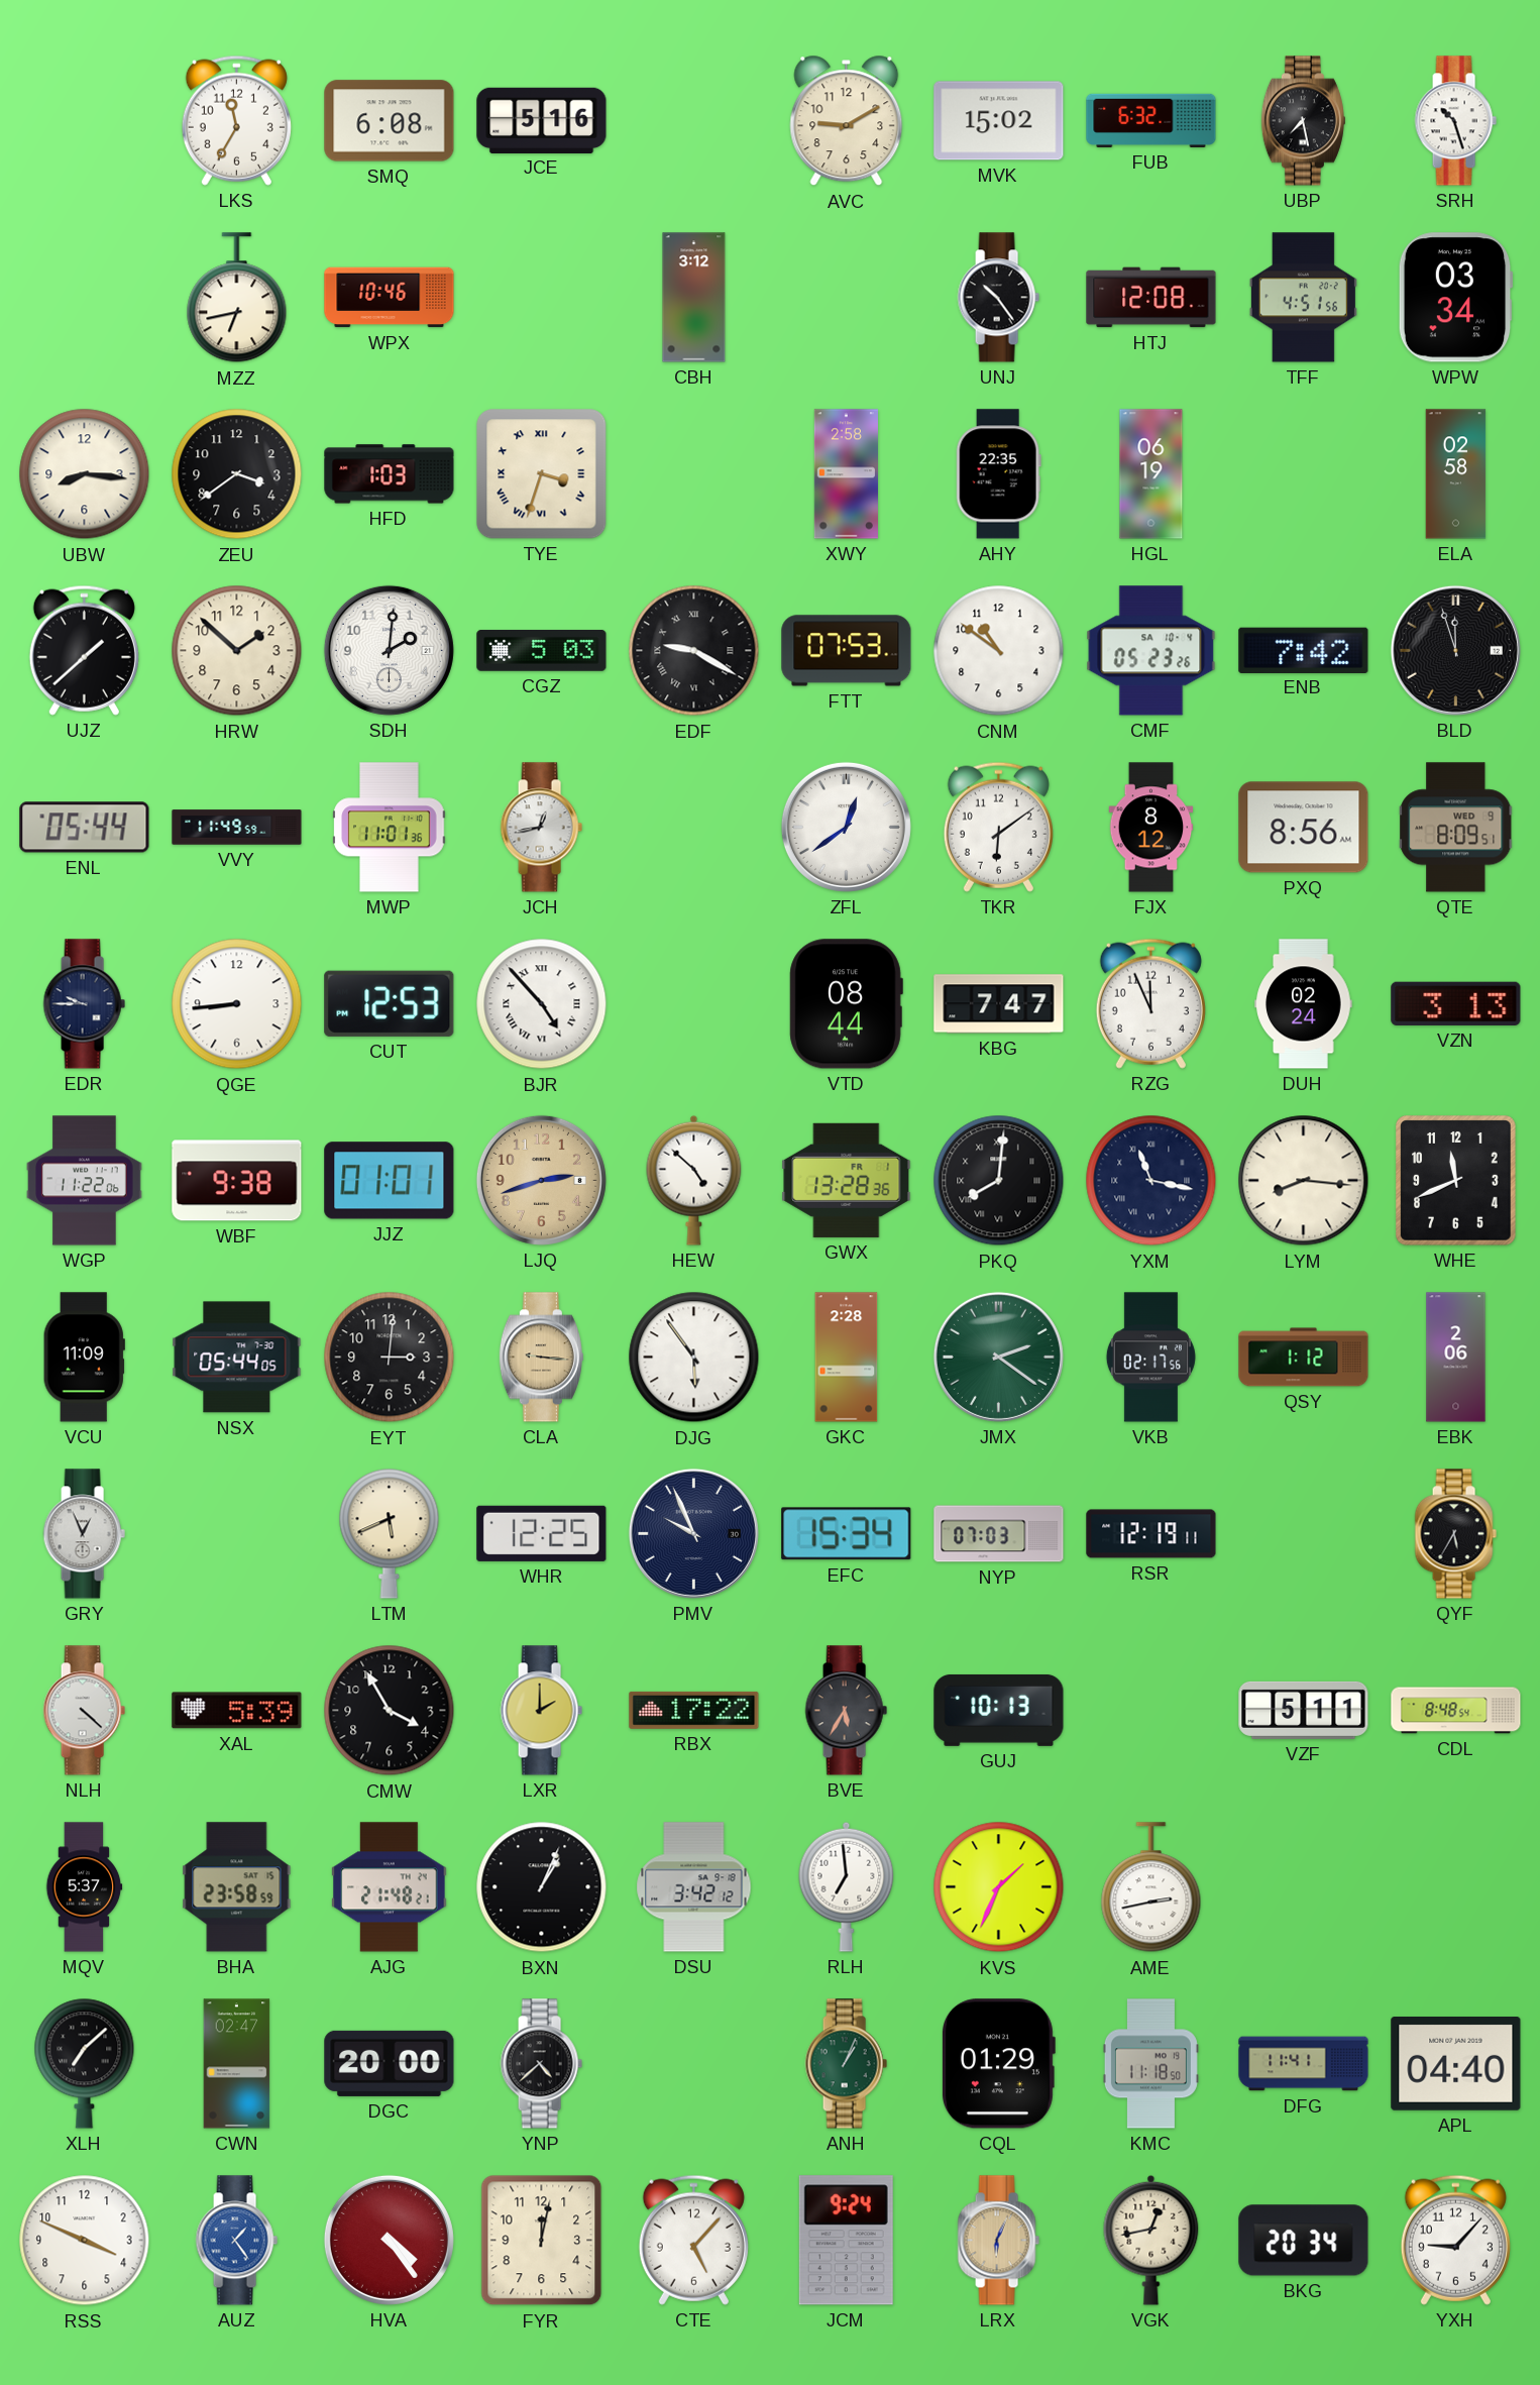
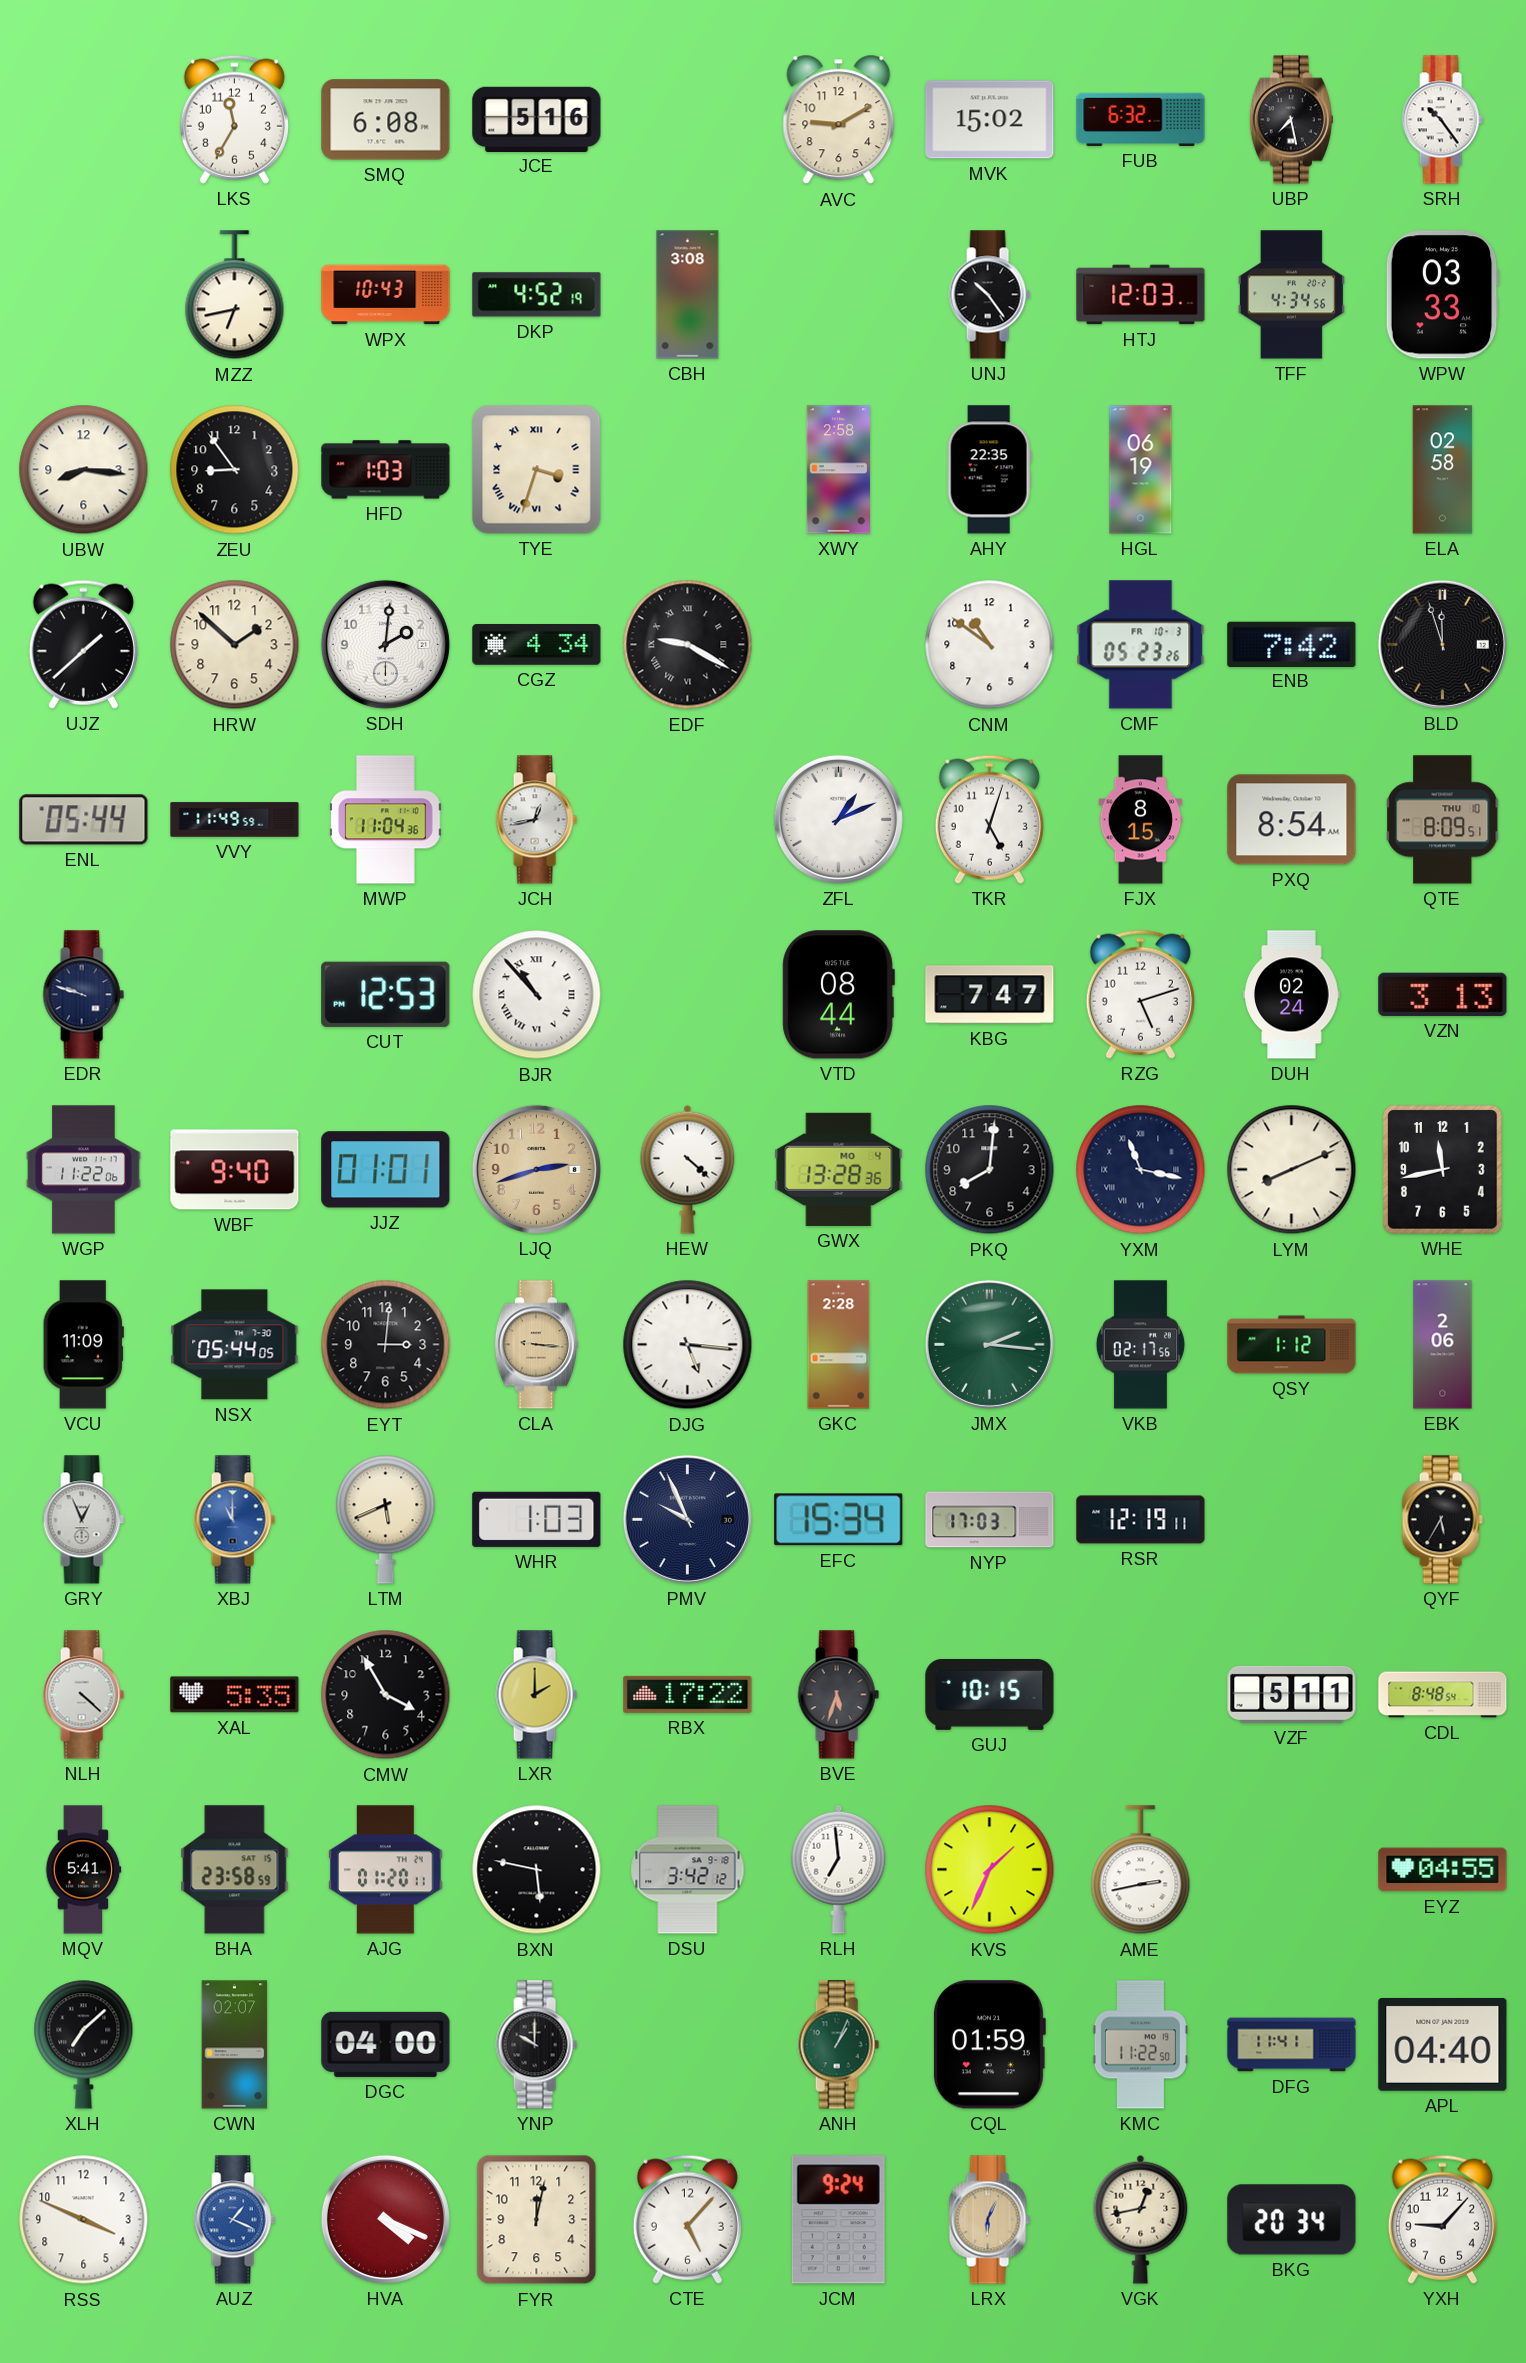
SRH: 10:27 -> 10:24
WPX: 10:46 -> 10:43
DKP: none -> 4:52
CBH: 3:12 -> 3:08
HTJ: 12:08 -> 12:03
TFF: 4:51 -> 4:34
WPW: 03:34 -> 03:33
ZEU: 3:39 -> 8:54
CGZ: 5:03 -> 4:34
FTT: 07:53 -> none
CMF date: SA 10-4 -> FR 10-3
MWP: 11:01 -> 11:04
ZFL: 12:39 -> 1:11
TKR: 6:09 -> 5:03
FJX: 8:12 -> 8:15
PXQ: 8:56 -> 8:54
QTE date: WED 9 -> THU 10
EDR: 9:45 -> 9:48
QGE: 8:44 -> none
BJR: 4:53 -> 10:53
RZG: 11:56 -> 5:12
WBF: 9:38 -> 9:40
HEW: 4:52 -> 4:22
GWX date: FR 1 -> MO 4
PKQ numerals: Roman -> Arabic
LYM: 8:16 -> 8:11
WHE: 11:41 -> 11:43
DJG: 5:54 -> 5:16
JMX: 2:21 -> 2:16
XBJ: none -> 11:00
WHR: 12:25 -> 1:03
NYP: 07:03 -> 17:03
XAL: 5:39 -> 5:35
BVE: 5:35 -> 5:33
GUJ: 10:13 -> 10:15
MQV: 5:37 -> 5:41
AJG: 21:48 -> 01:20
BXN: 1:04 -> 5:47
EYZ: none -> 04:55
CWN: 02:47 -> 02:07
DGC: 20:00 -> 04:00
YNP: 4:38 -> 10:00
CQL: 01:29 -> 01:59
KMC: 11:18 -> 11:22
AUZ: 1:24 -> 1:19
HVA: 4:24 -> 4:19
